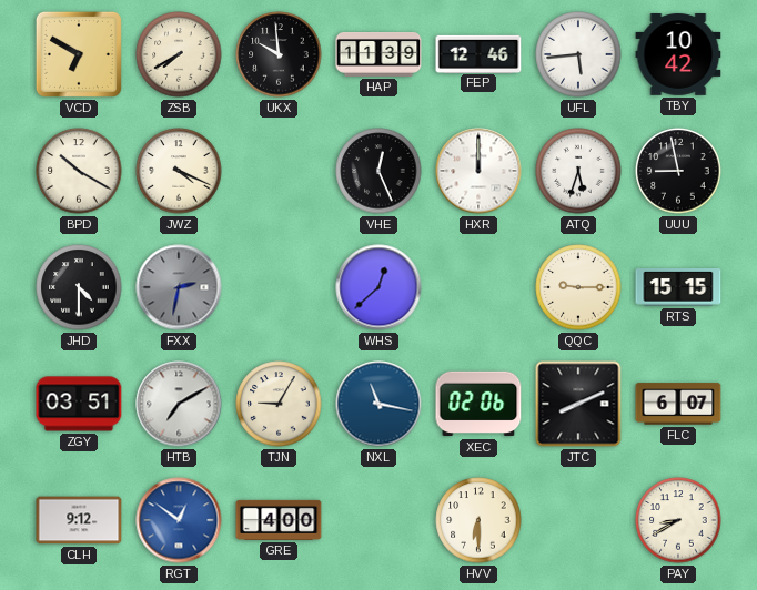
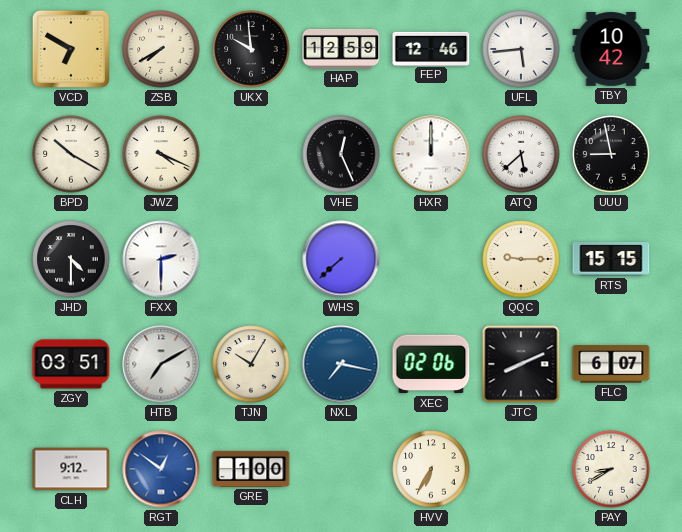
HAP: 11:39 -> 12:59
ATQ: 5:33 -> 5:38
FXX: 2:32 -> 2:30
FXX dial: grey -> white
WHS: 12:38 -> 7:38
TJN: 9:05 -> 10:05
NXL: 11:17 -> 7:17
GRE: 4:00 -> 1:00
HVV: 6:30 -> 6:35
